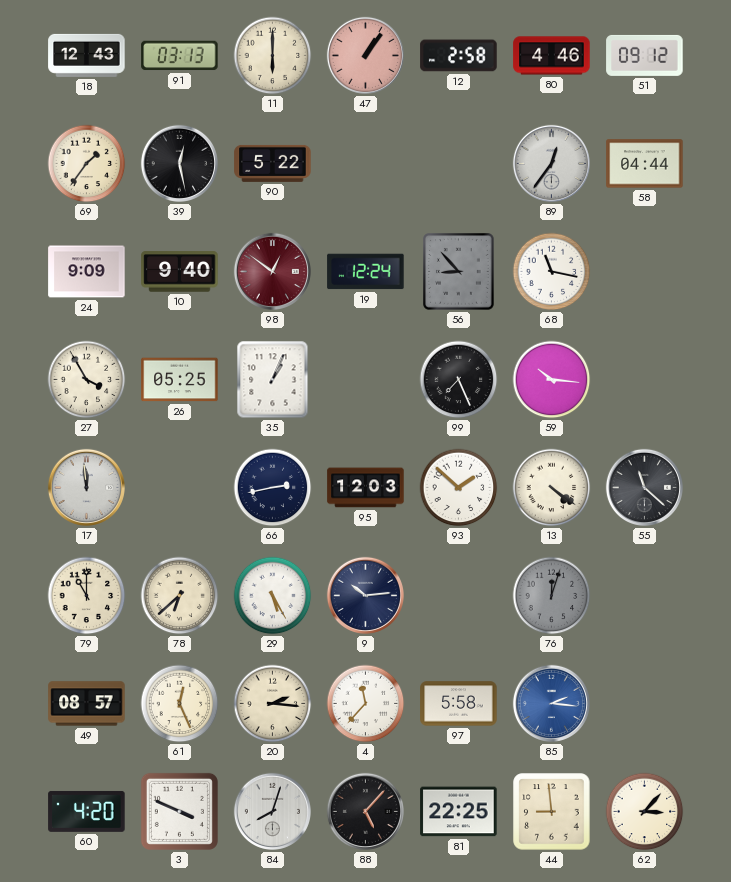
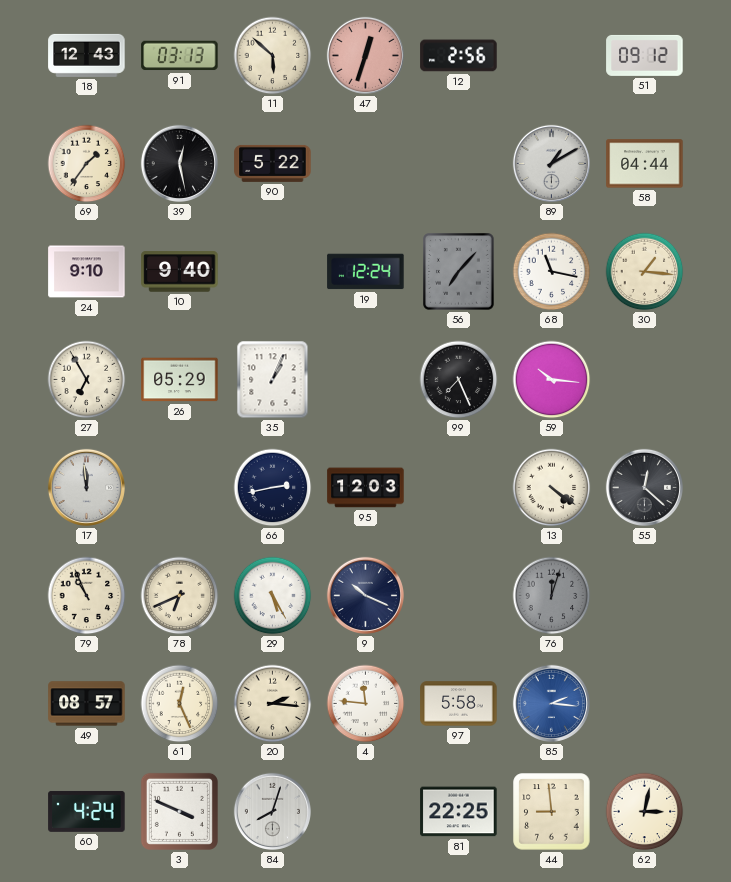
11: 6:00 -> 5:52
47: 1:06 -> 12:33
12: 2:58 -> 2:56
80: 4:46 -> none
89: 12:36 -> 1:10
24: 9:09 -> 9:10
98: 12:51 -> none
56: 8:53 -> 7:07
30: none -> 1:16
27: 3:55 -> 6:55
26: 05:25 -> 05:29
93: 1:52 -> none
55: 11:22 -> 12:22
79: 11:00 -> 10:56
78: 6:38 -> 6:41
9: 10:14 -> 10:19
4: 11:37 -> 11:46
60: 4:20 -> 4:24
88: 5:07 -> none
62: 3:07 -> 3:02
